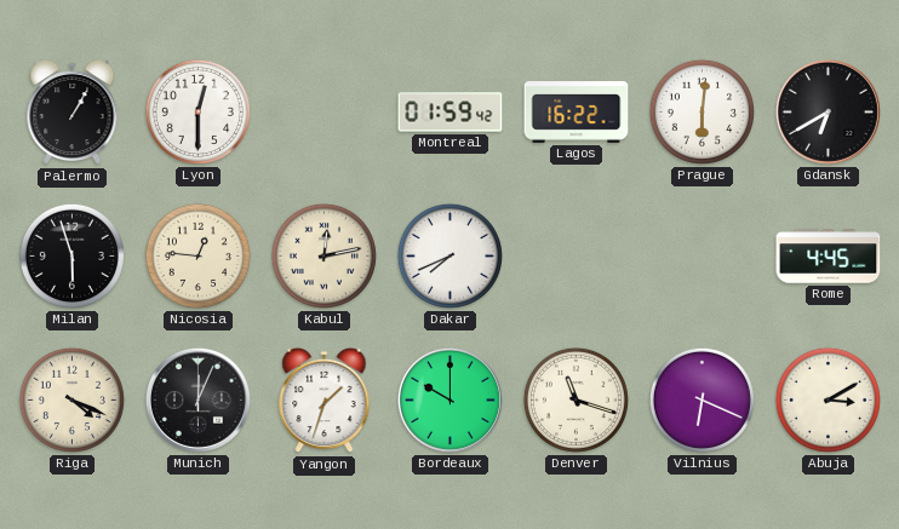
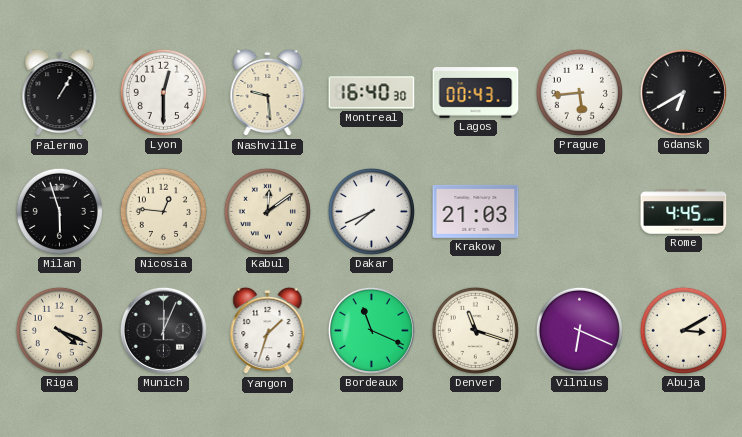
Nashville: none -> 9:29
Montreal: 01:59 -> 16:40
Lagos: 16:22 -> 00:43
Prague: 6:01 -> 5:44
Kabul: 12:13 -> 12:09
Krakow: none -> 21:03
Bordeaux: 10:00 -> 11:19
